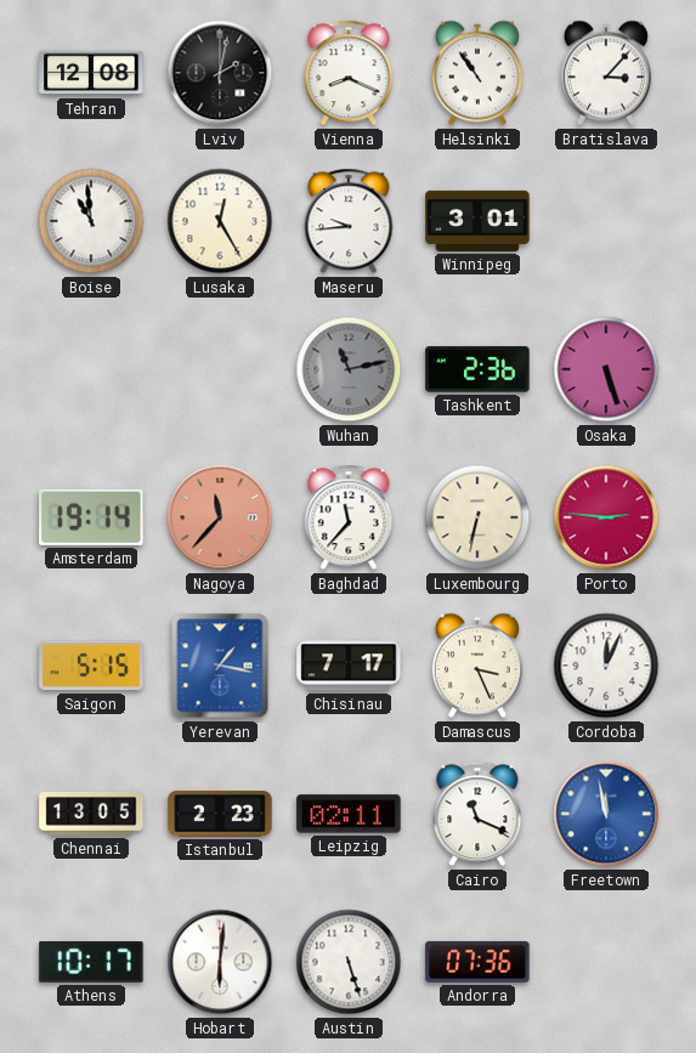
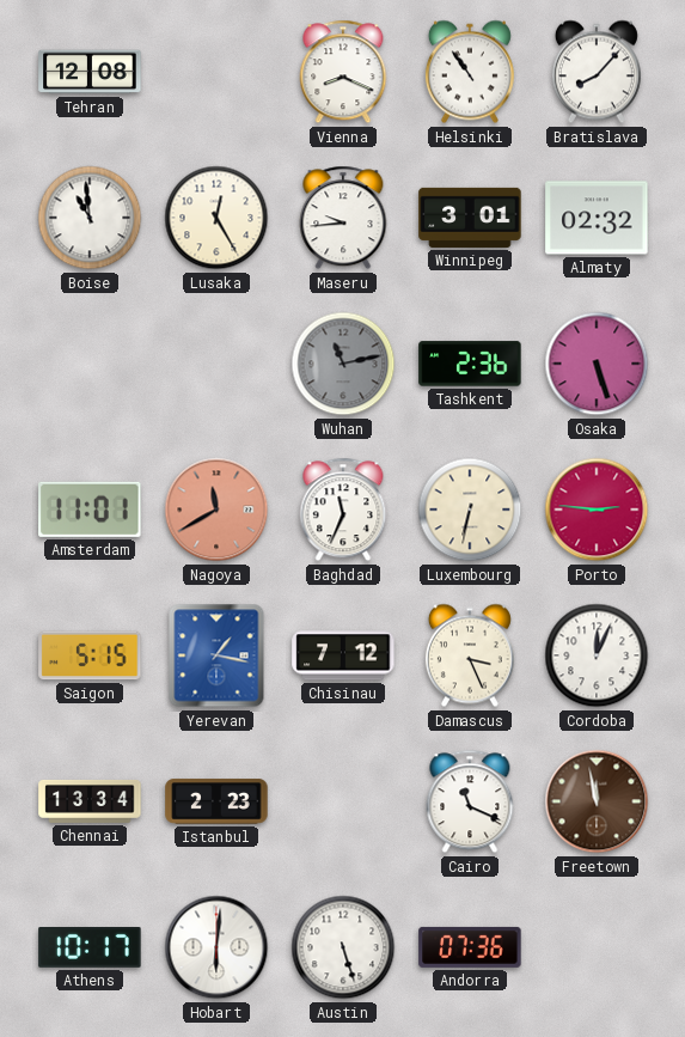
Lviv: 2:02 -> none
Bratislava: 3:07 -> 8:07
Almaty: none -> 02:32
Amsterdam: 19:14 -> 11:01
Nagoya: 11:37 -> 11:40
Baghdad: 11:37 -> 11:34
Chisinau: 7:17 -> 7:12
Chennai: 13:05 -> 13:34
Leipzig: 02:11 -> none
Freetown dial: blue -> brown
